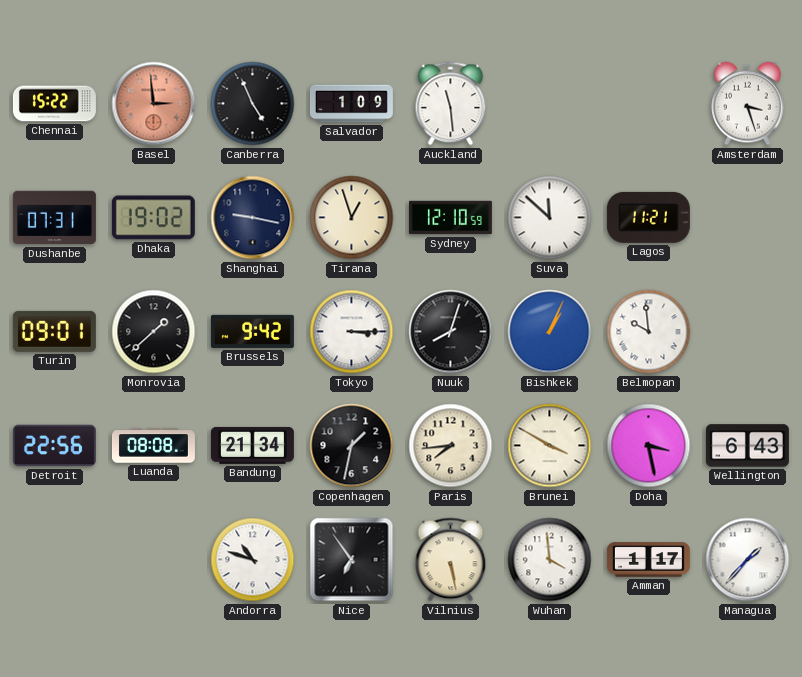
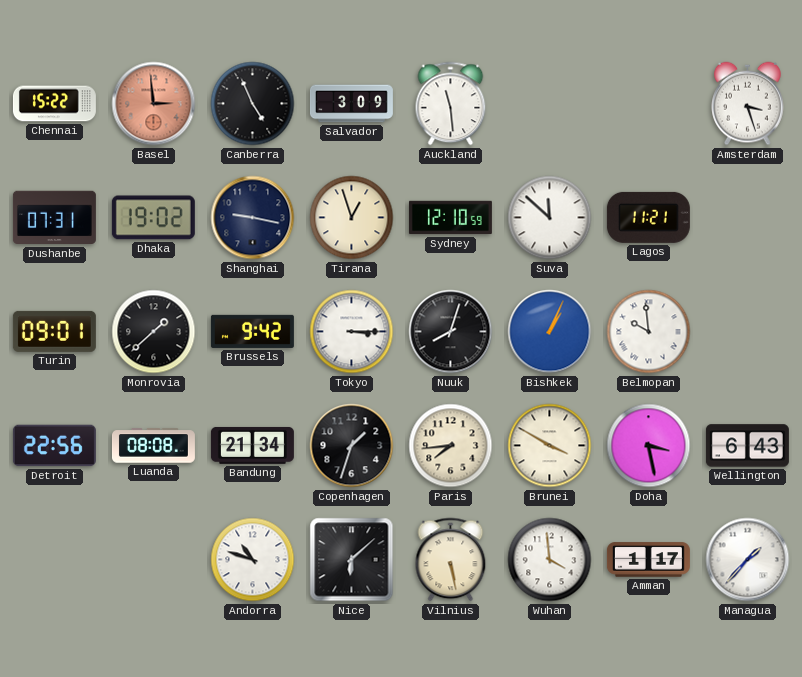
Salvador: 1:09 -> 3:09
Copenhagen: 1:32 -> 1:33
Nice: 6:54 -> 6:08
